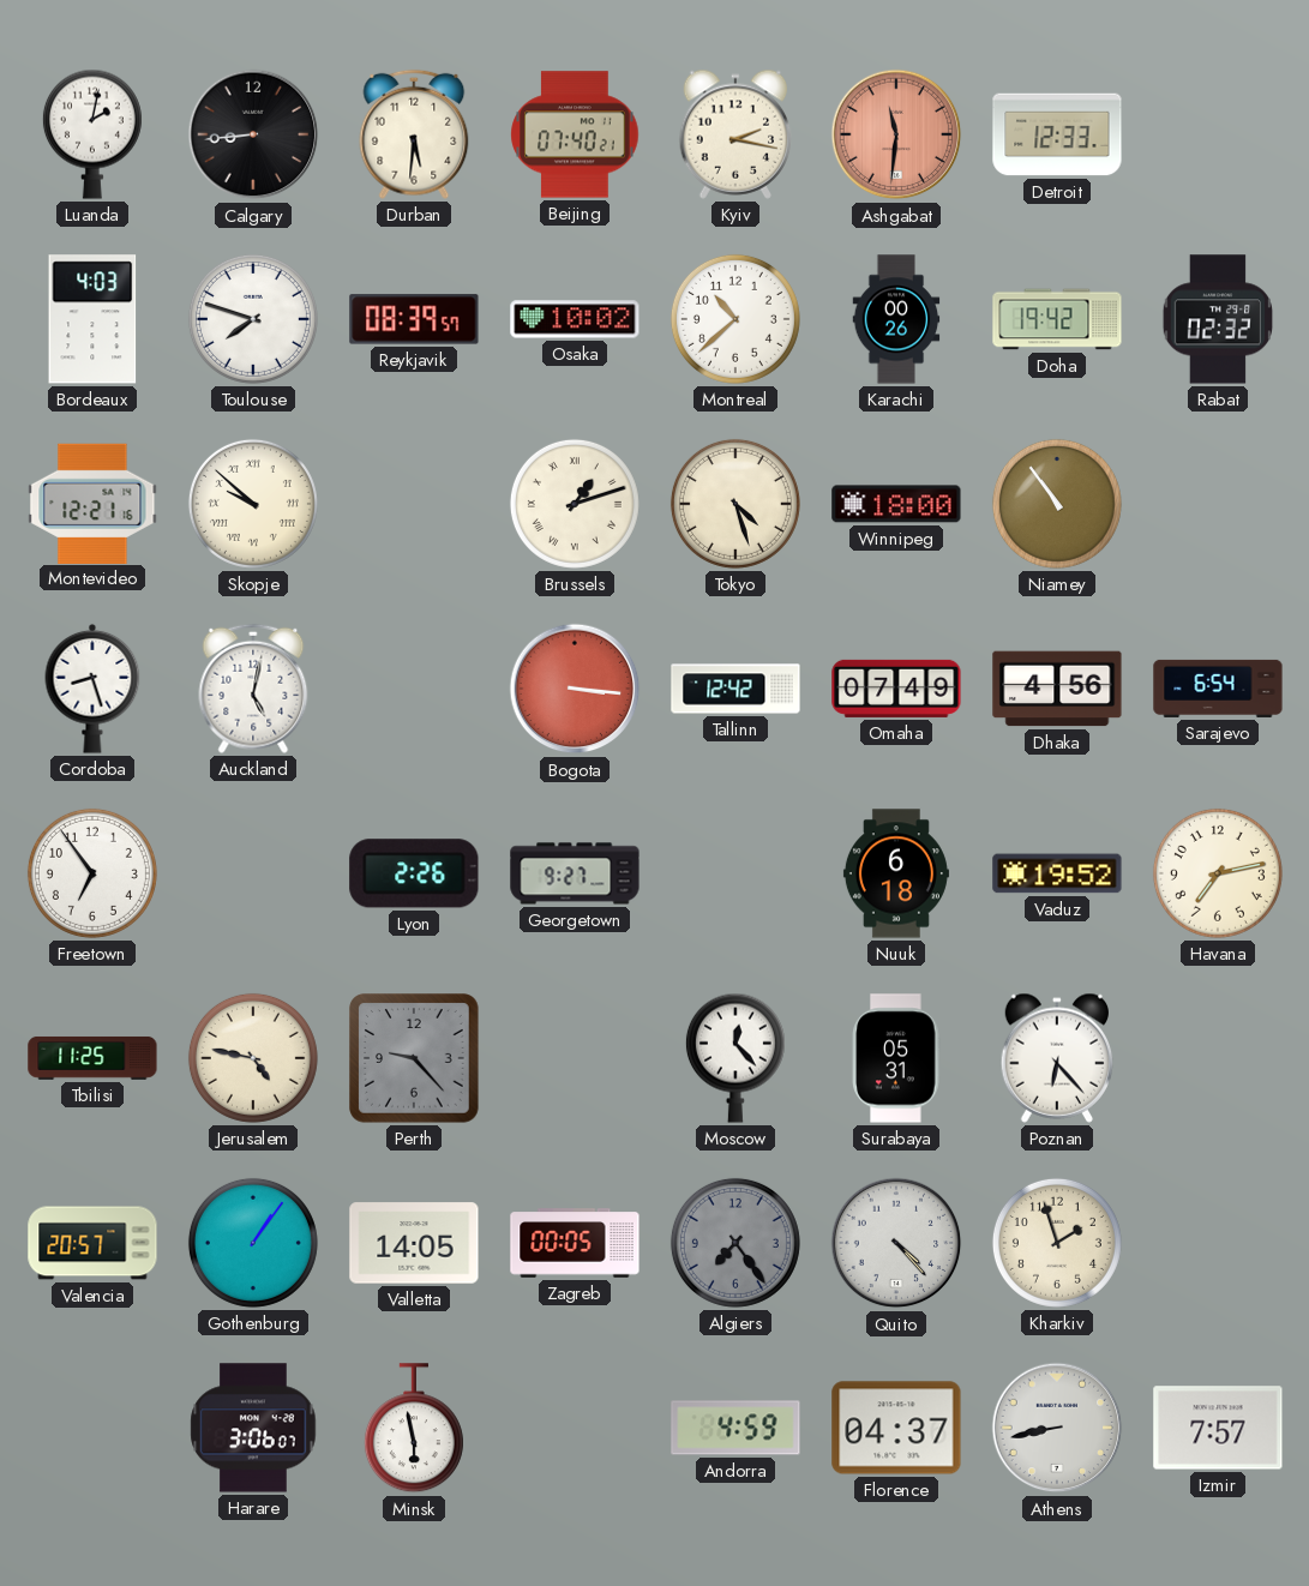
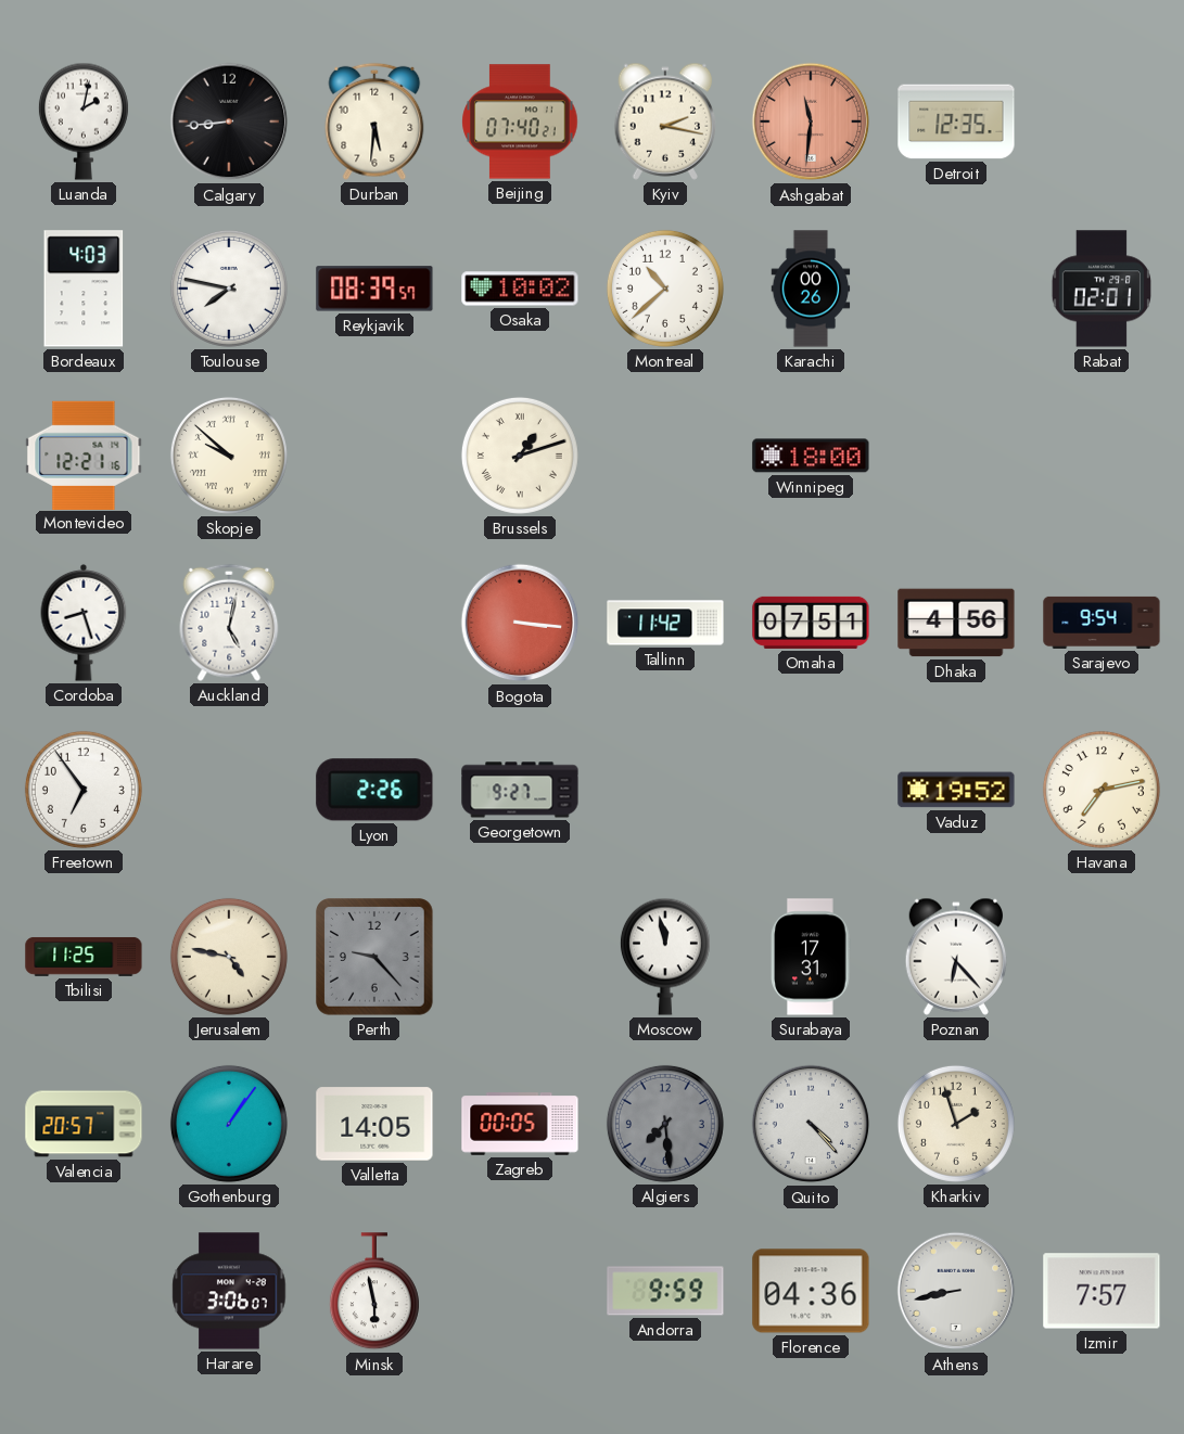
Detroit: 12:33 -> 12:35
Toulouse: 7:48 -> 7:47
Doha: 19:42 -> none
Rabat: 02:32 -> 02:01
Tokyo: 4:27 -> none
Niamey: 10:54 -> none
Tallinn: 12:42 -> 11:42
Omaha: 07:49 -> 07:51
Sarajevo: 6:54 -> 9:54
Nuuk: 6:18 -> none
Moscow: 12:23 -> 11:58
Surabaya: 05:31 -> 17:31
Algiers: 7:24 -> 7:29
Andorra: 4:59 -> 9:59
Florence: 04:37 -> 04:36
